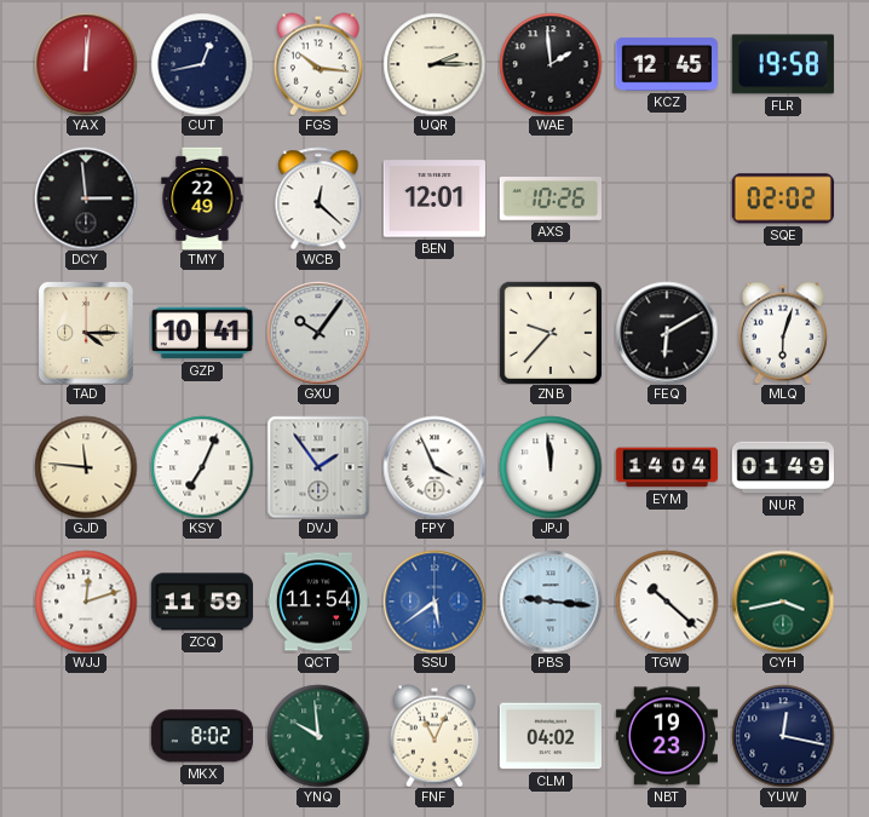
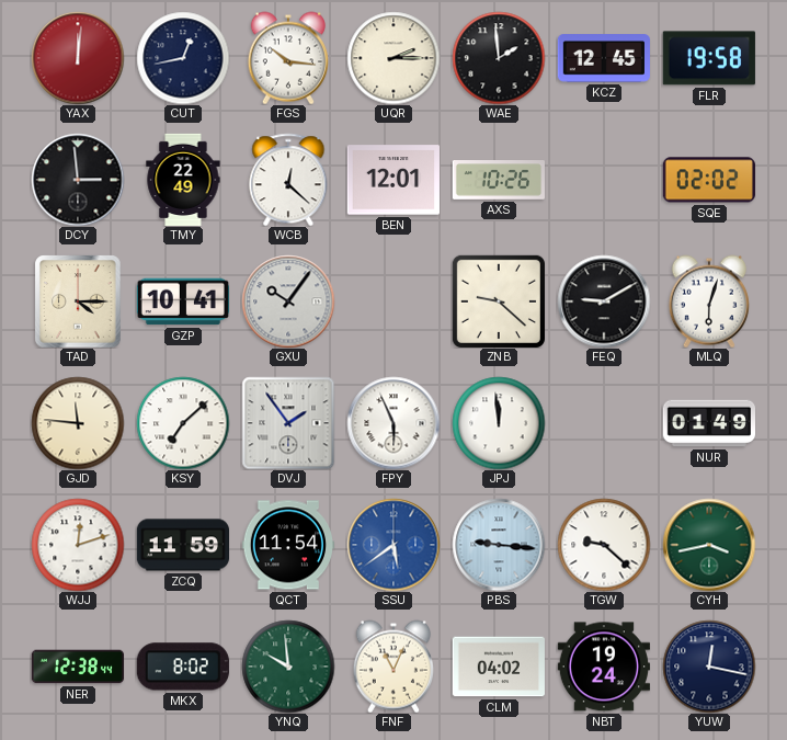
ZNB: 9:37 -> 9:22
FEQ: 6:10 -> 9:10
KSY: 7:04 -> 7:08
FPY: 3:56 -> 5:56
EYM: 14:04 -> none
TGW: 10:22 -> 9:22
NER: none -> 12:38
NBT: 19:23 -> 19:24
